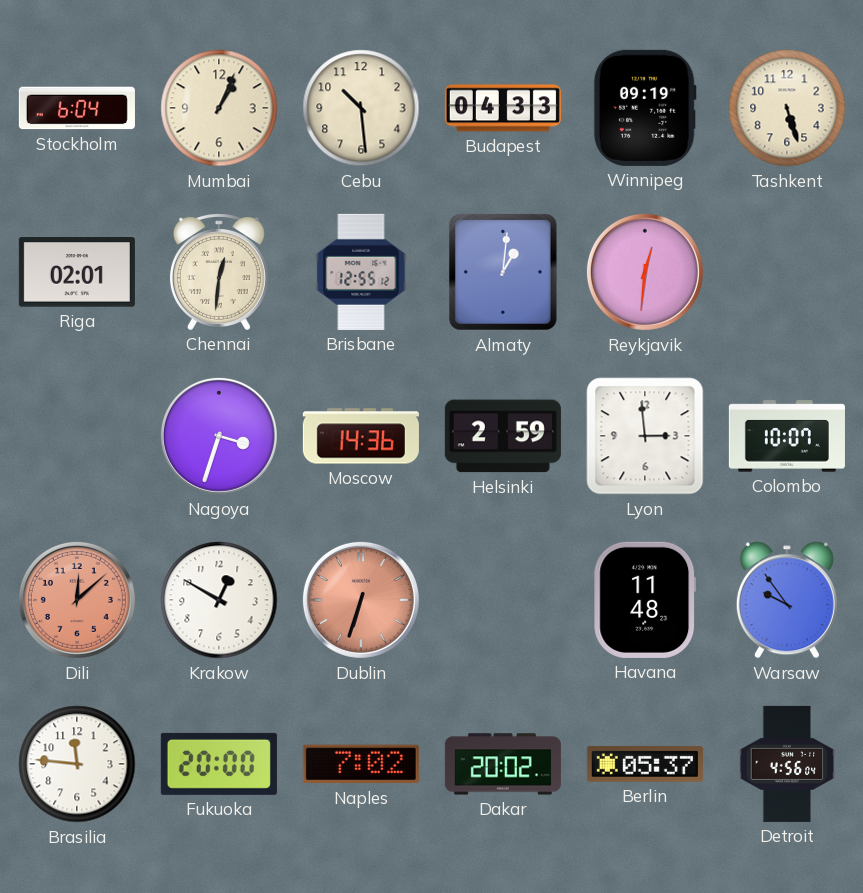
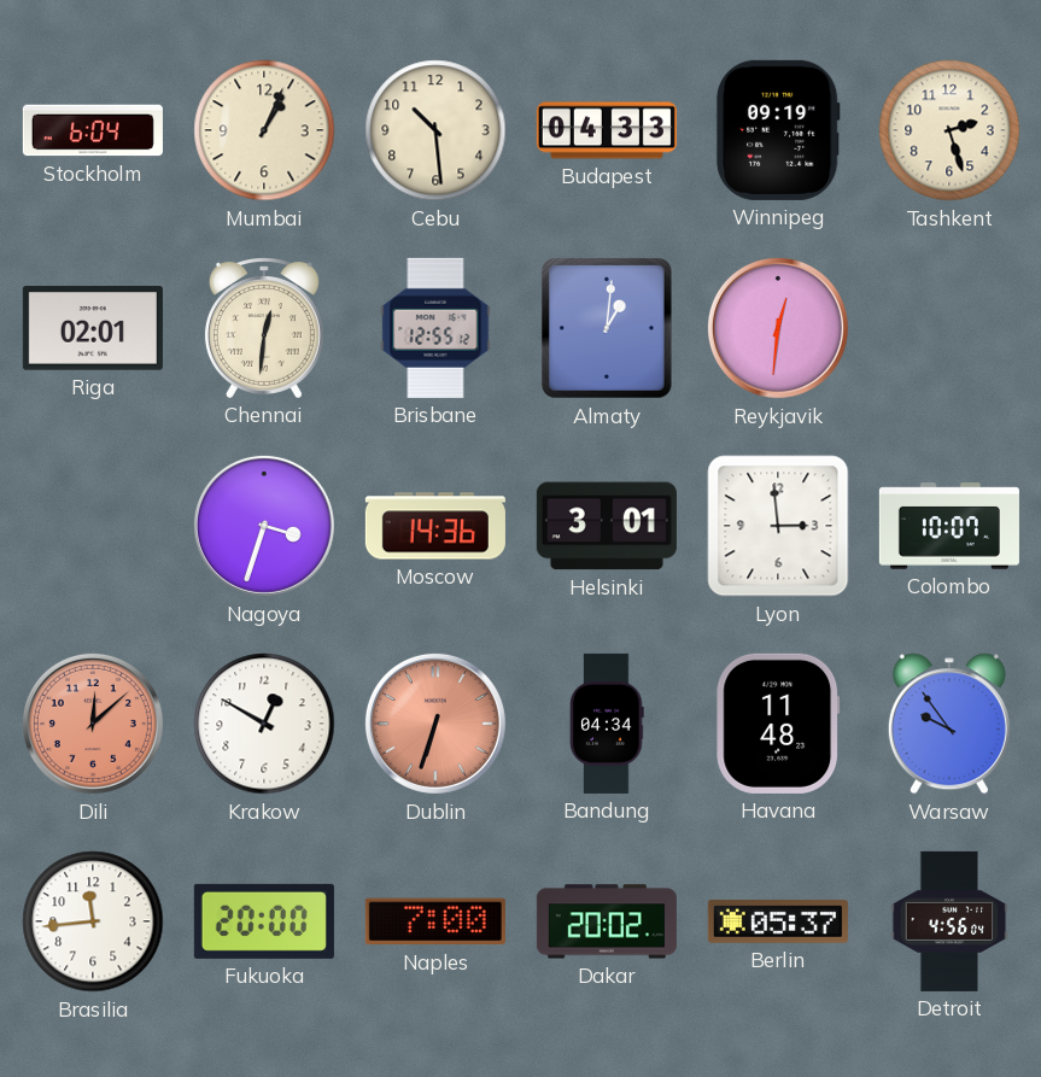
Tashkent: 5:27 -> 2:27
Helsinki: 2:59 -> 3:01
Bandung: none -> 04:34
Brasilia: 11:46 -> 11:44
Naples: 7:02 -> 7:00
